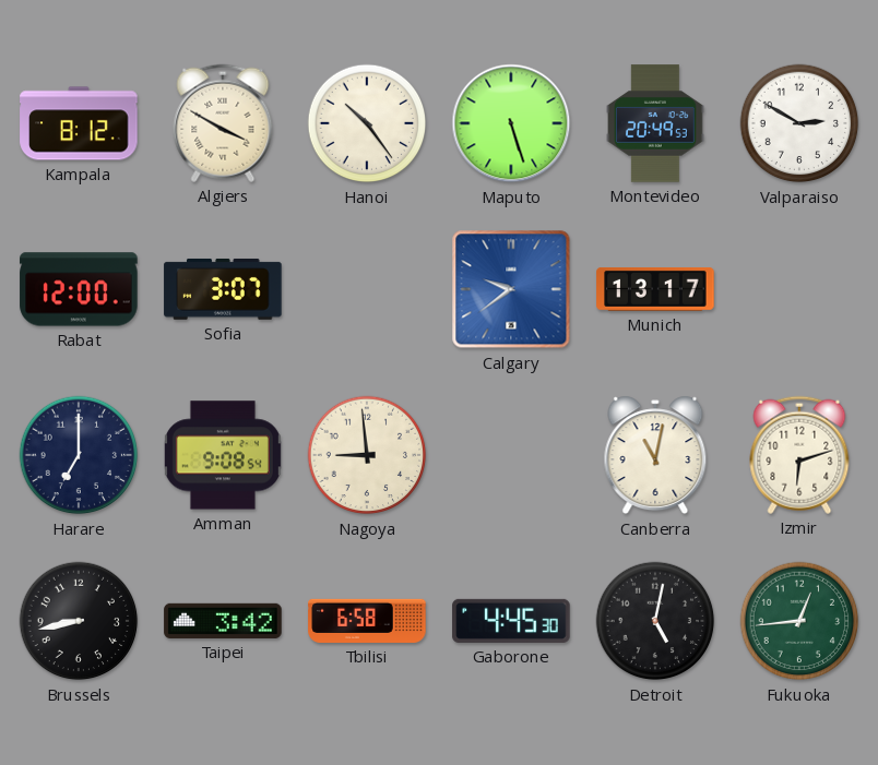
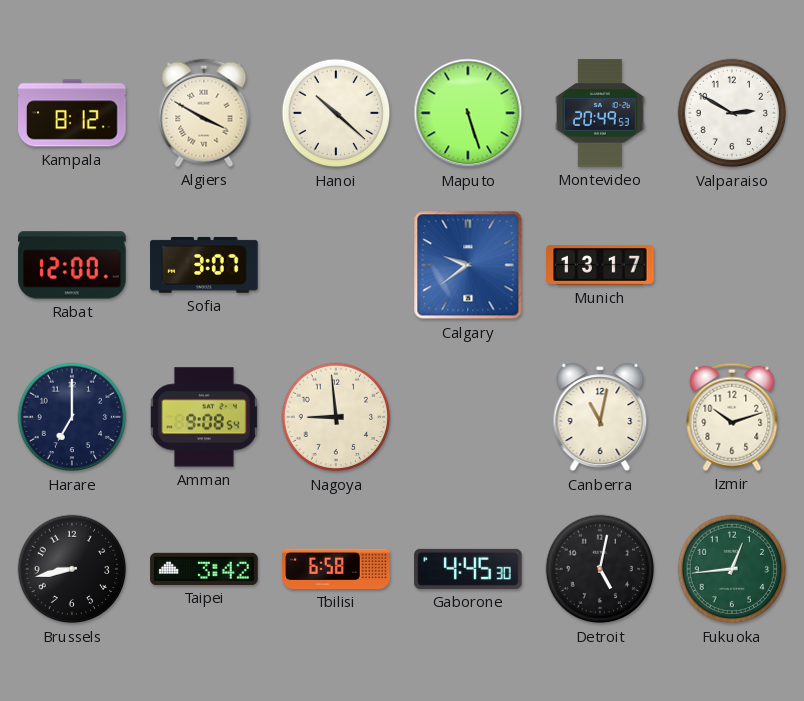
Hanoi: 10:24 -> 10:22
Izmir: 6:12 -> 10:12
